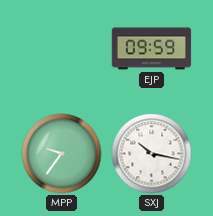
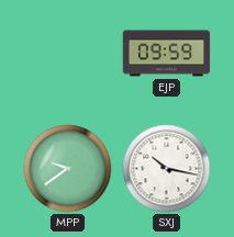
MPP: 9:36 -> 9:39
